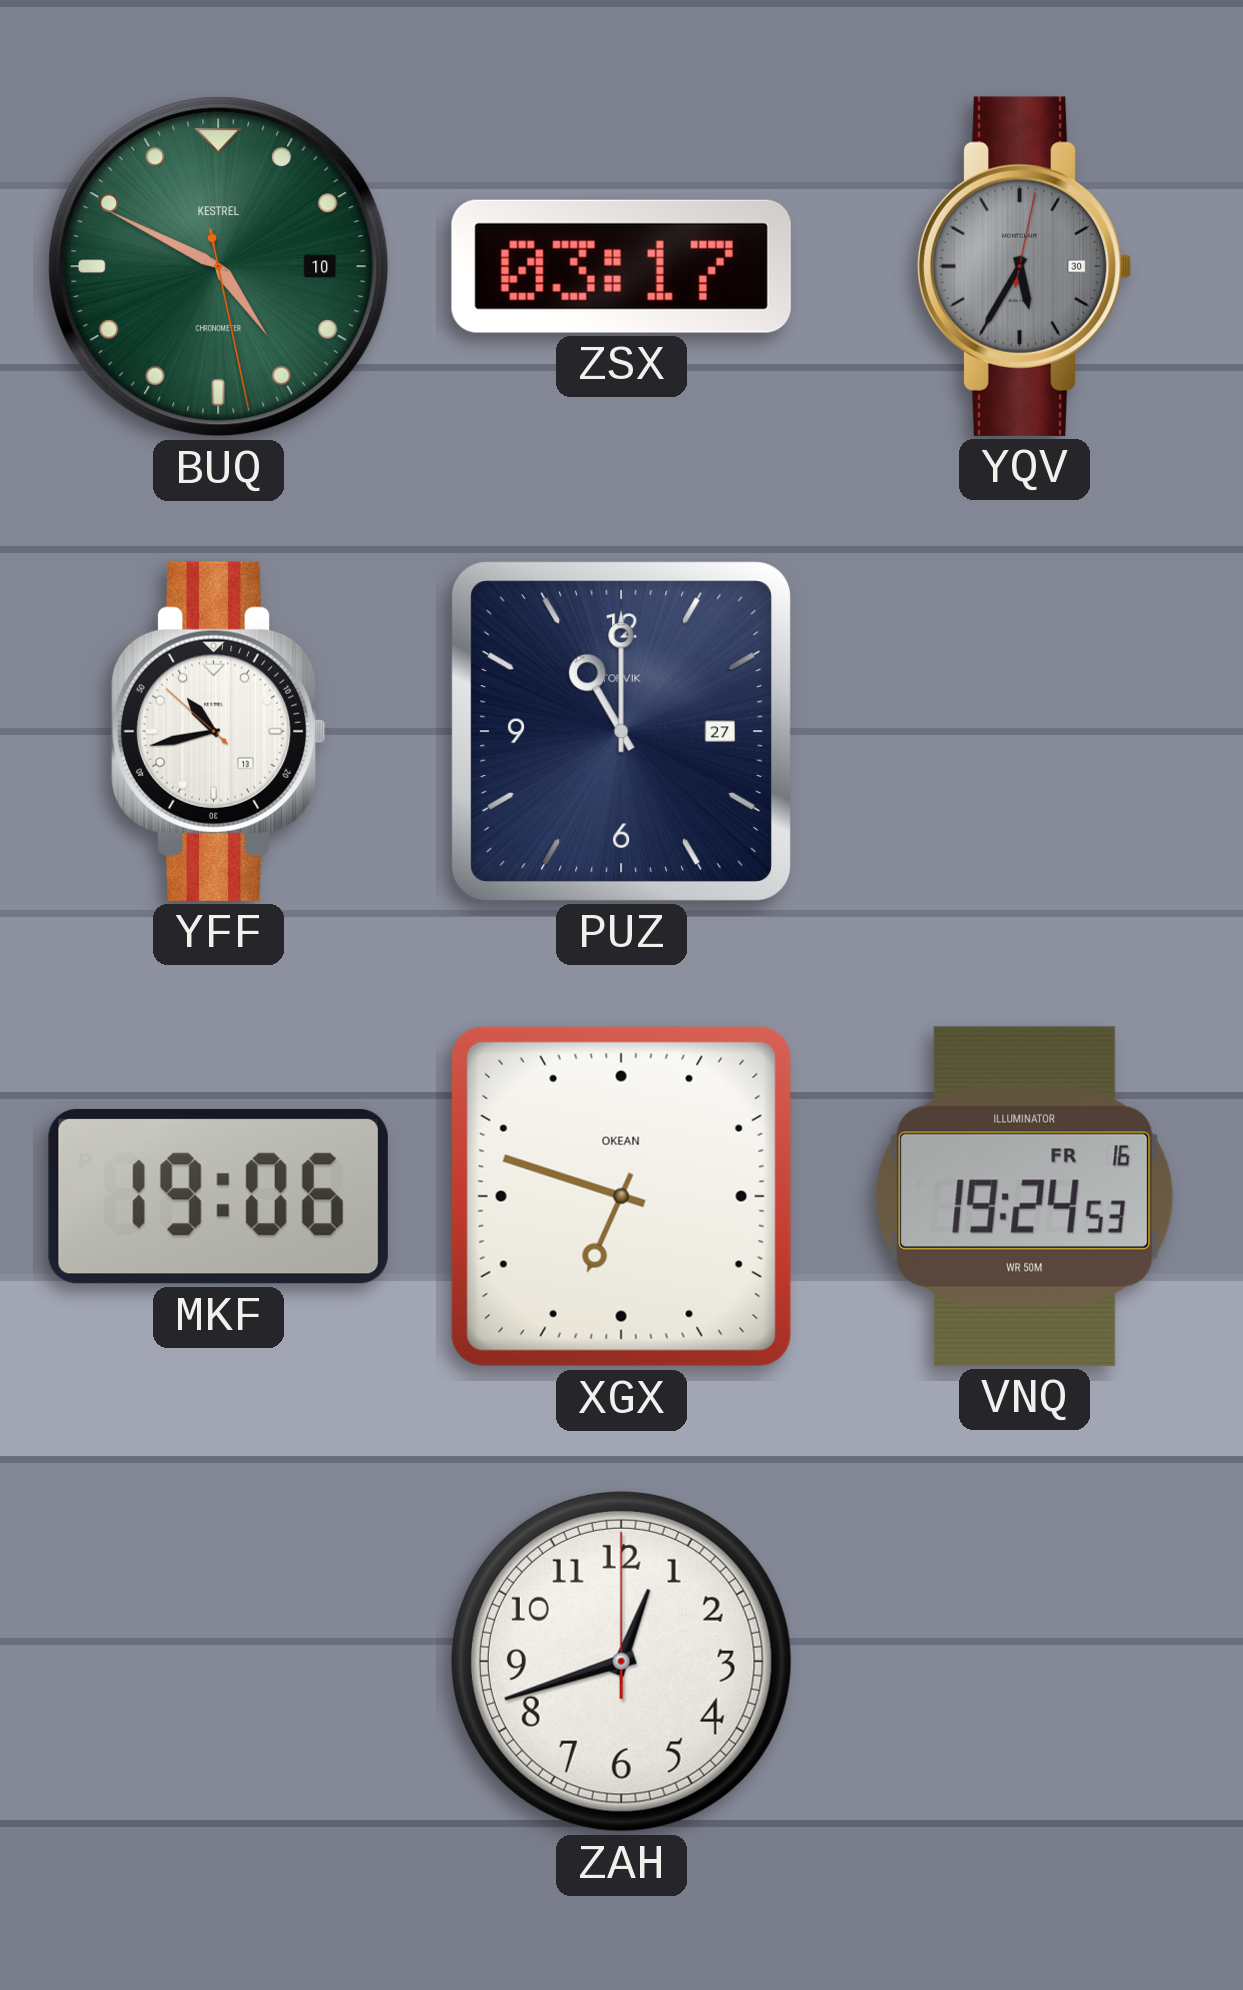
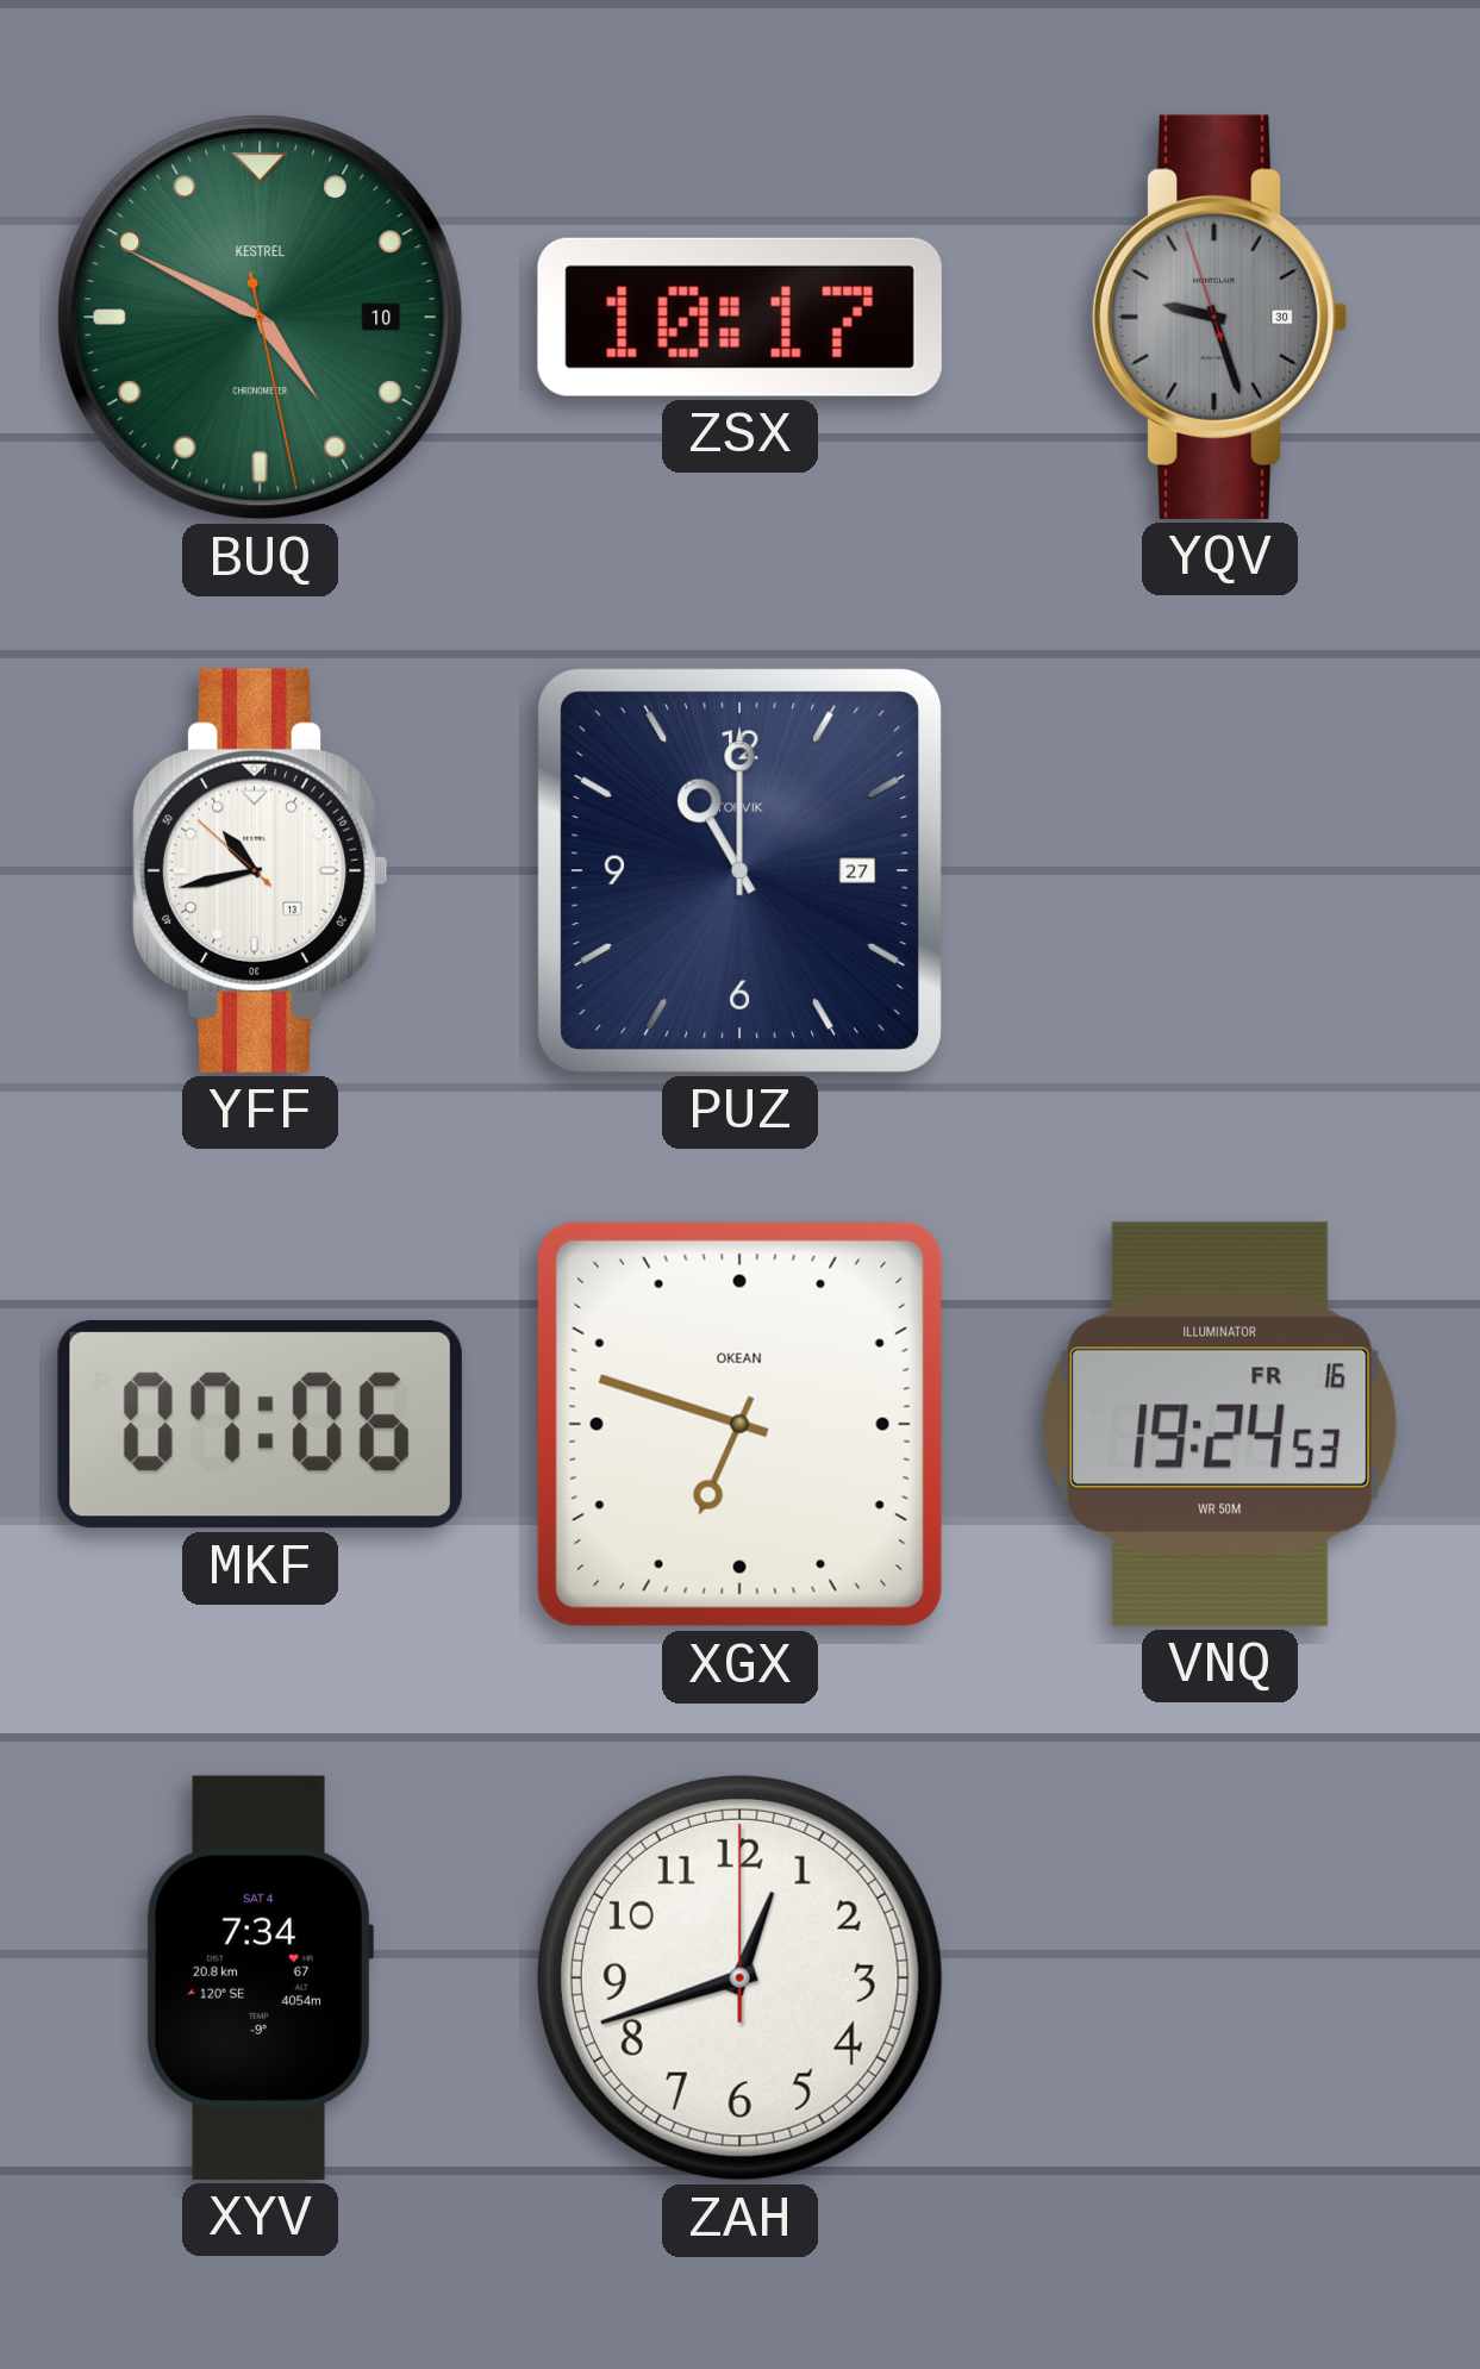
ZSX: 03:17 -> 10:17
YQV: 5:35 -> 9:26
MKF: 19:06 -> 07:06
XYV: none -> 7:34
